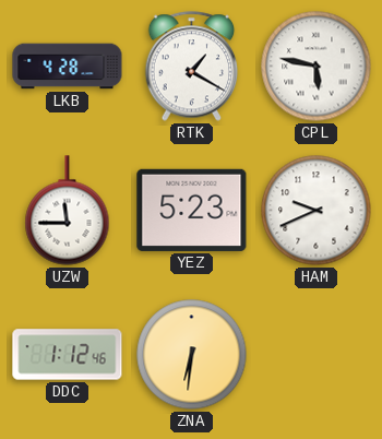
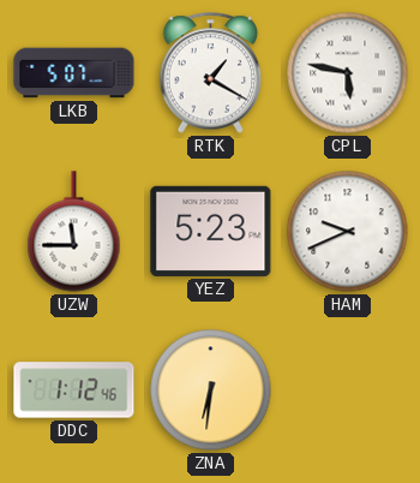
LKB: 4:28 -> 5:07
